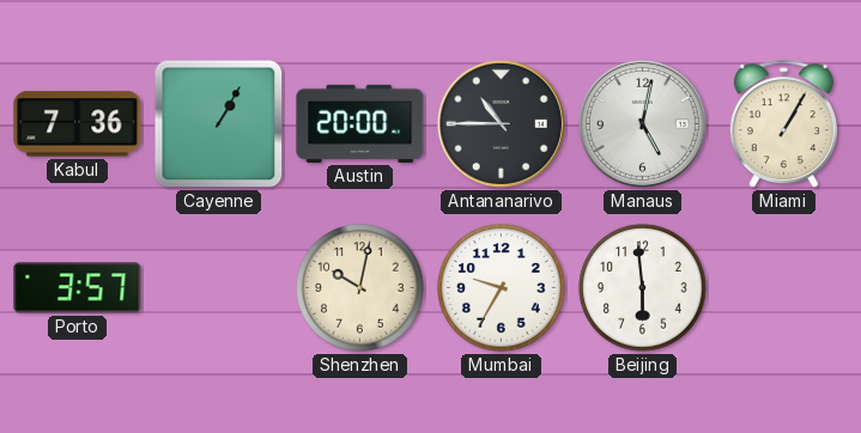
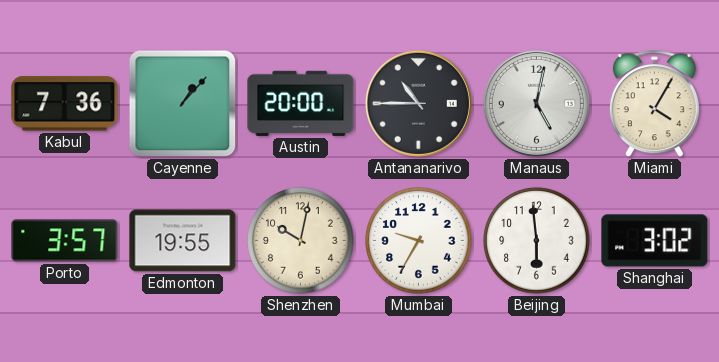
Cayenne: 1:05 -> 1:07
Miami: 1:05 -> 4:05
Edmonton: none -> 19:55
Shanghai: none -> 3:02
